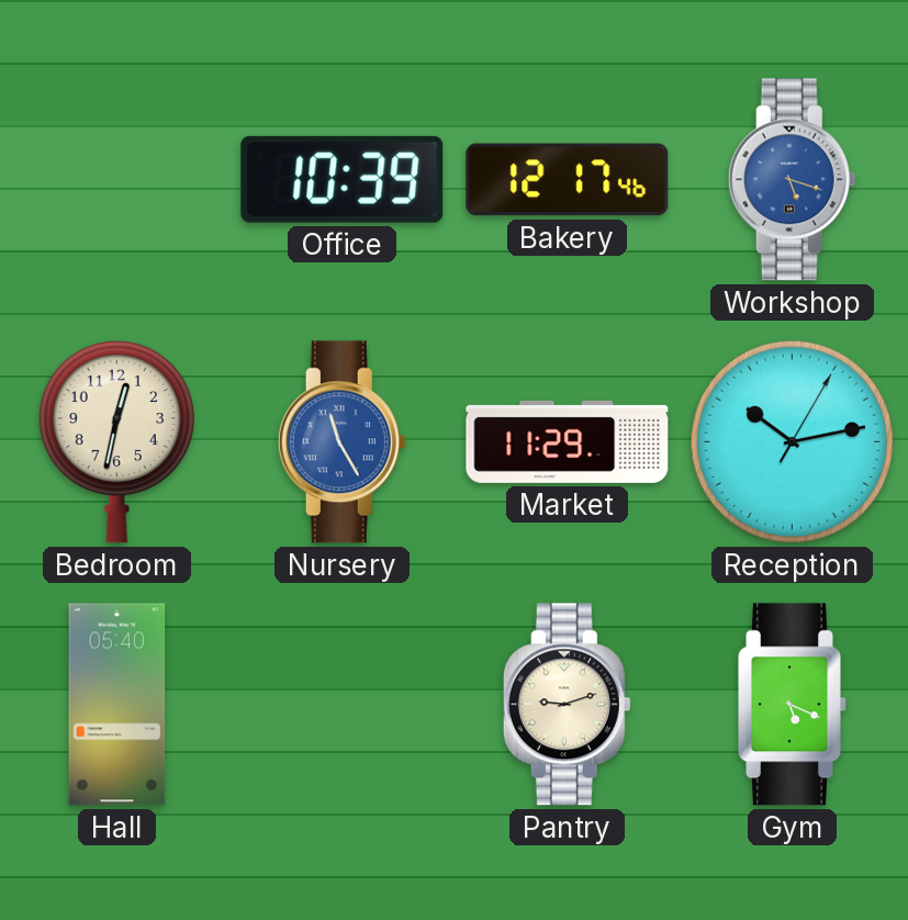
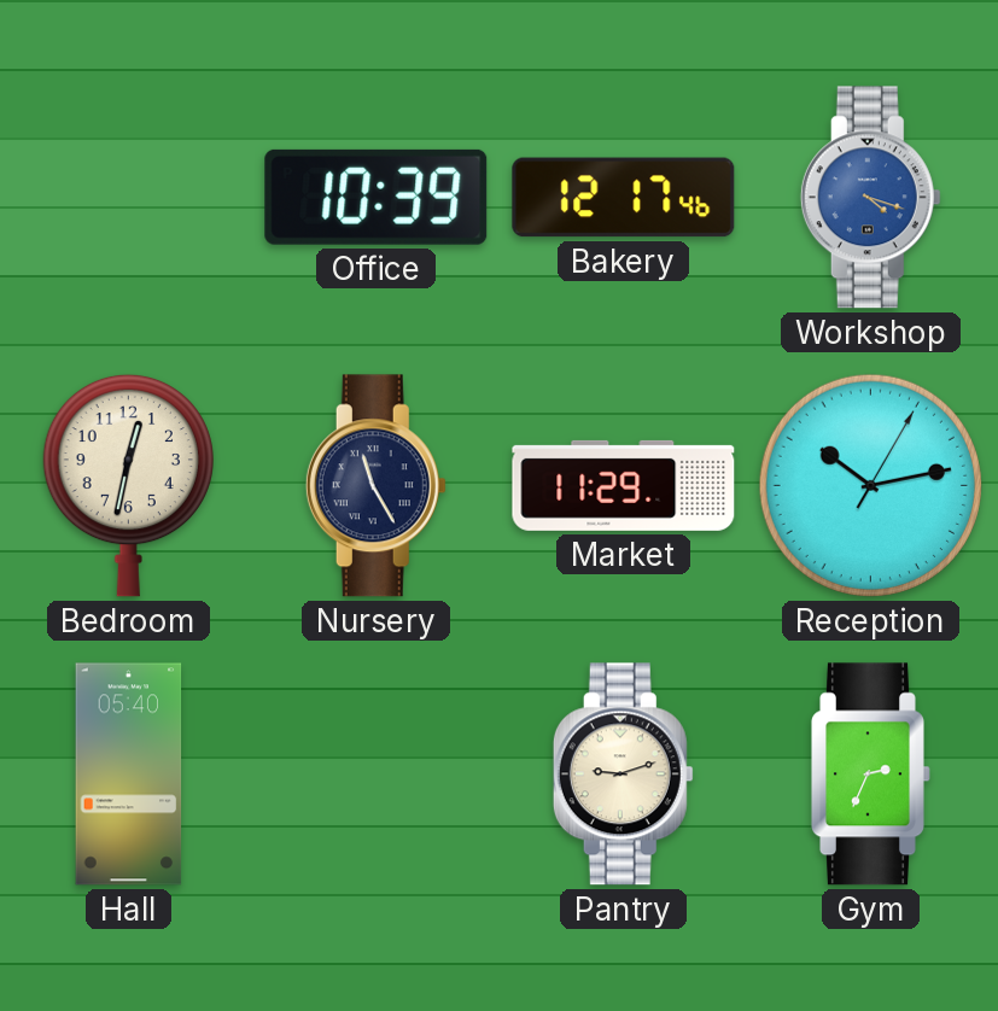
Workshop: 5:18 -> 4:18
Nursery dial: blue -> navy
Gym: 5:19 -> 2:34
